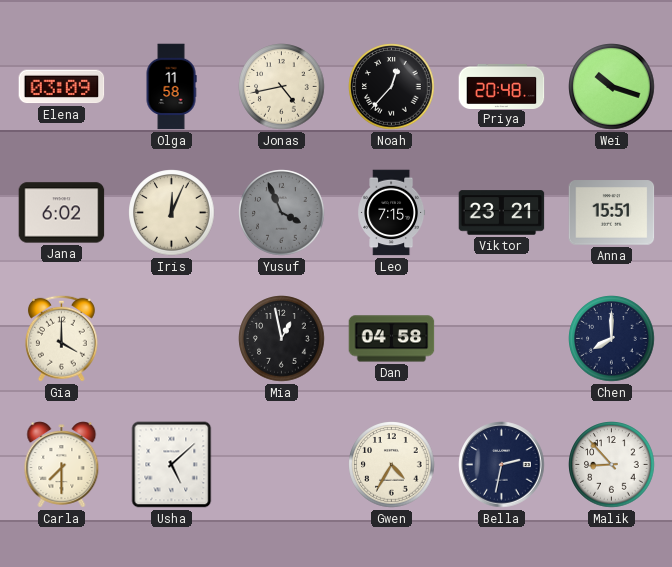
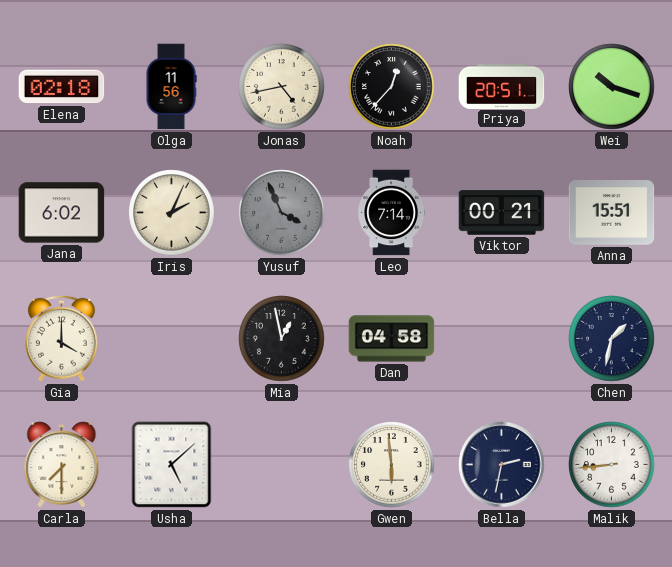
Elena: 03:09 -> 02:18
Olga: 11:58 -> 11:56
Priya: 20:48 -> 20:51
Iris: 12:04 -> 2:04
Leo: 7:15 -> 7:14
Viktor: 23:21 -> 00:21
Chen: 8:00 -> 1:32
Gwen: 4:35 -> 5:59
Malik: 8:53 -> 8:44
